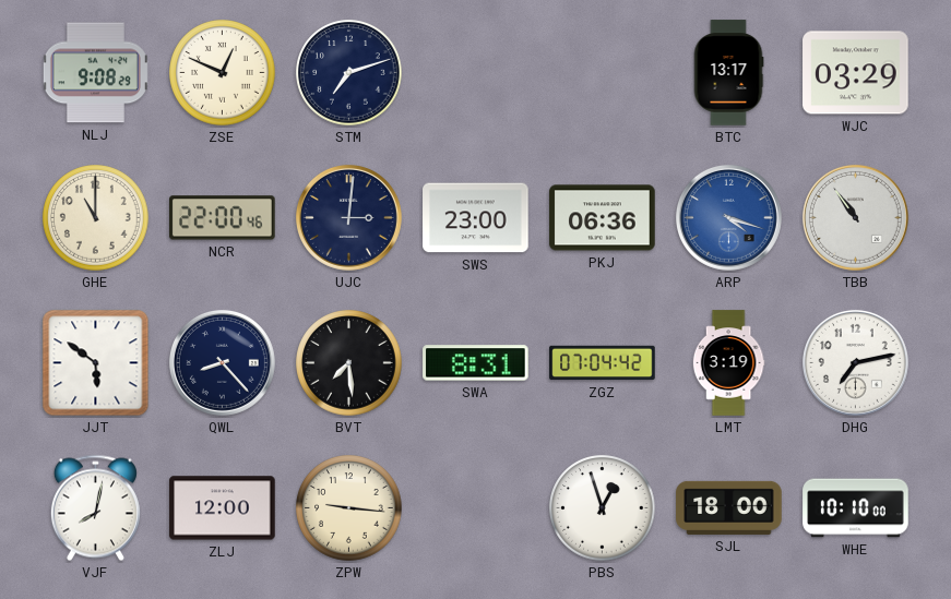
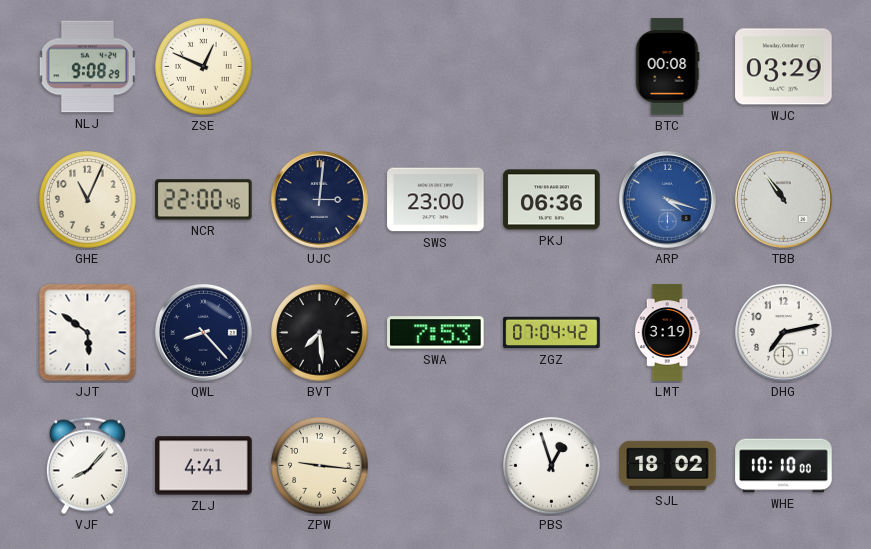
STM: 7:12 -> none
BTC: 13:17 -> 00:08
GHE: 11:00 -> 11:04
SWA: 8:31 -> 7:53
VJF: 8:02 -> 8:07
ZLJ: 12:00 -> 4:41
SJL: 18:00 -> 18:02
